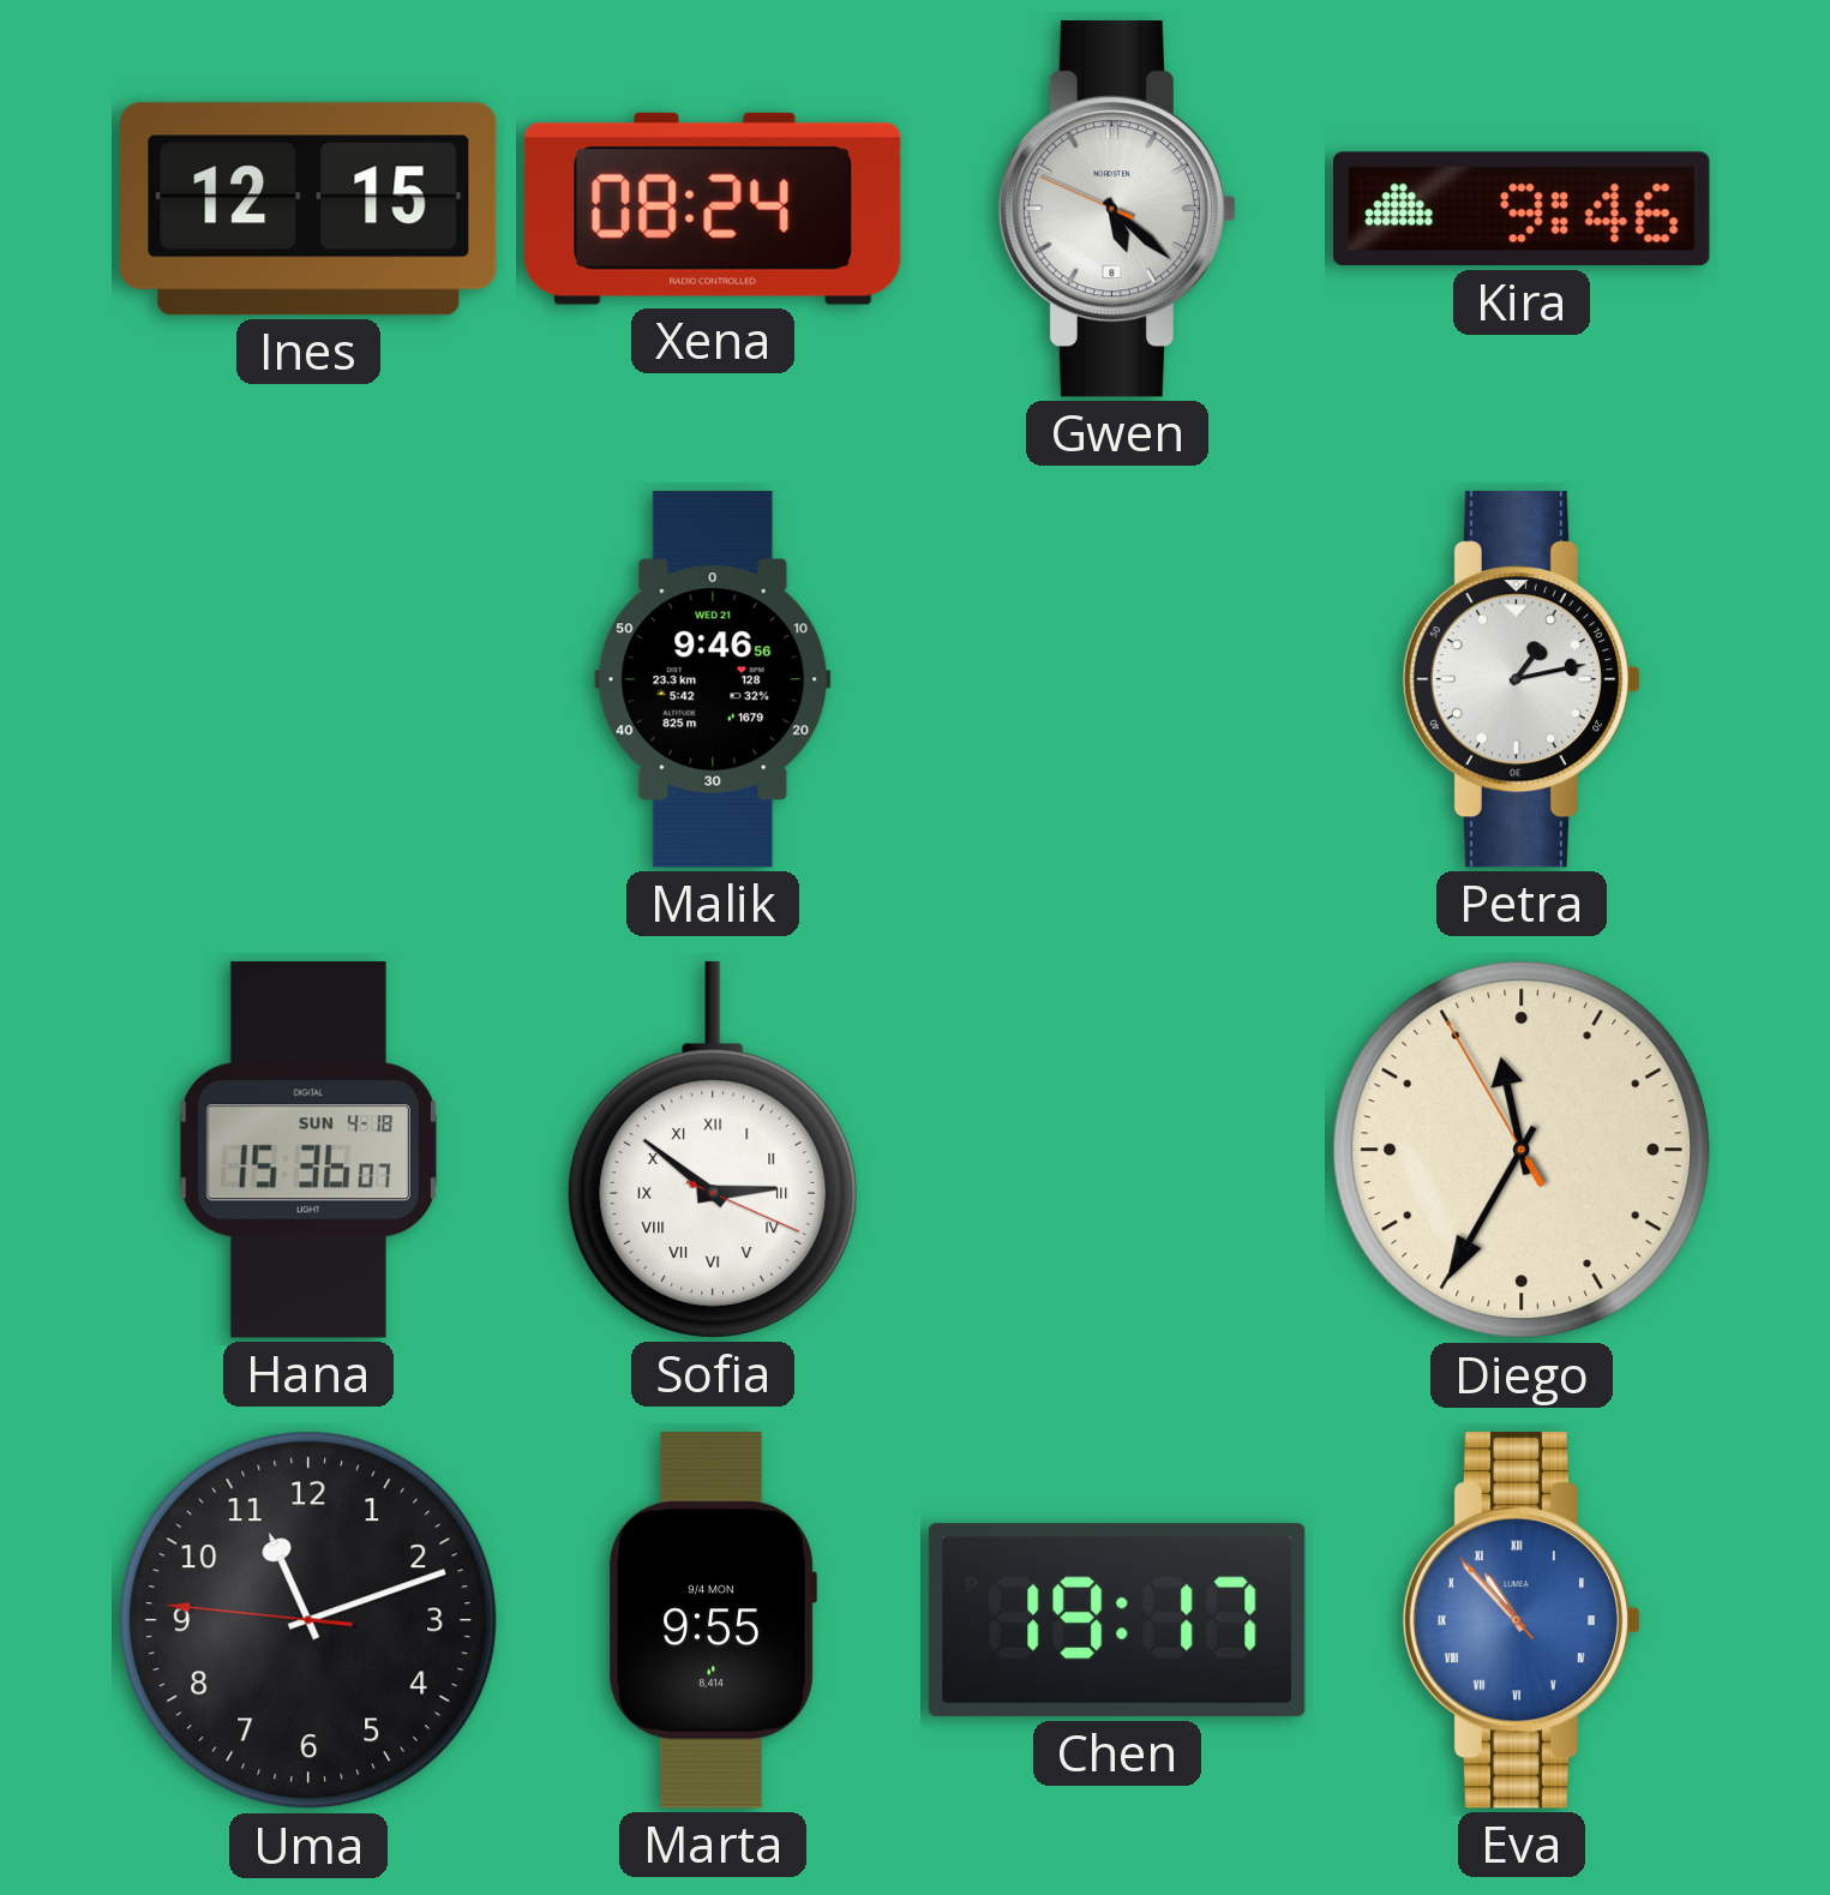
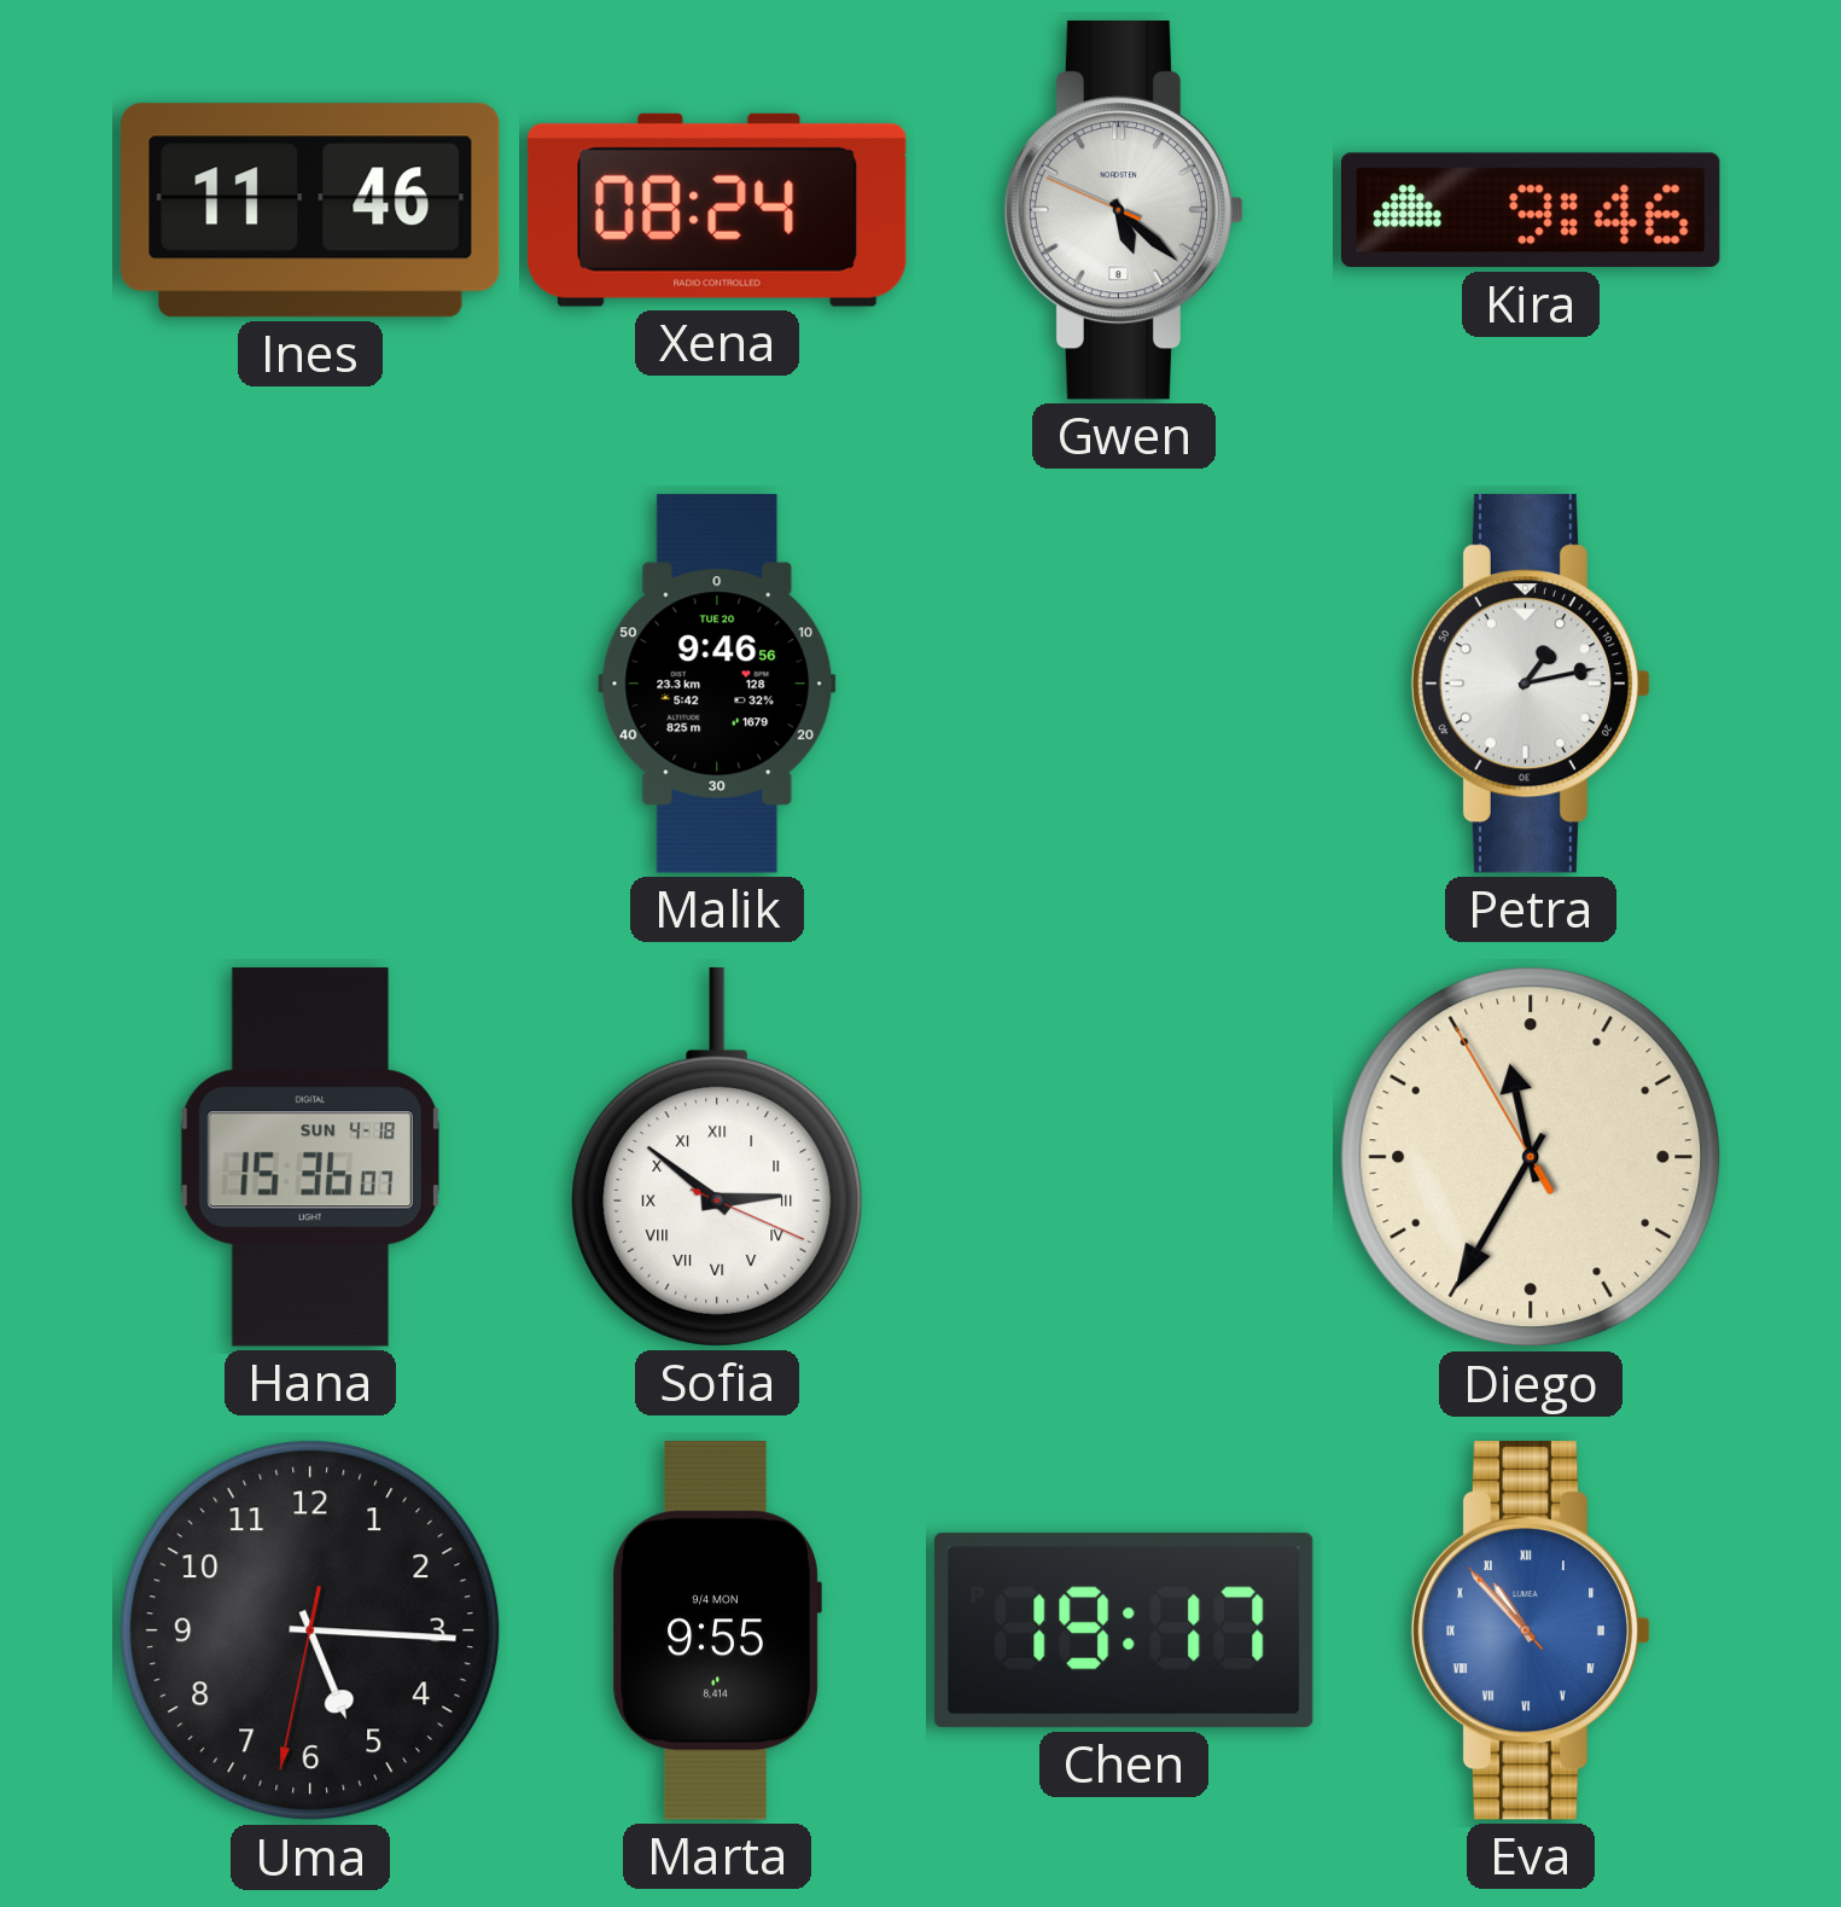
Ines: 12:15 -> 11:46
Malik date: WED 21 -> TUE 20
Uma: 11:11 -> 5:15
